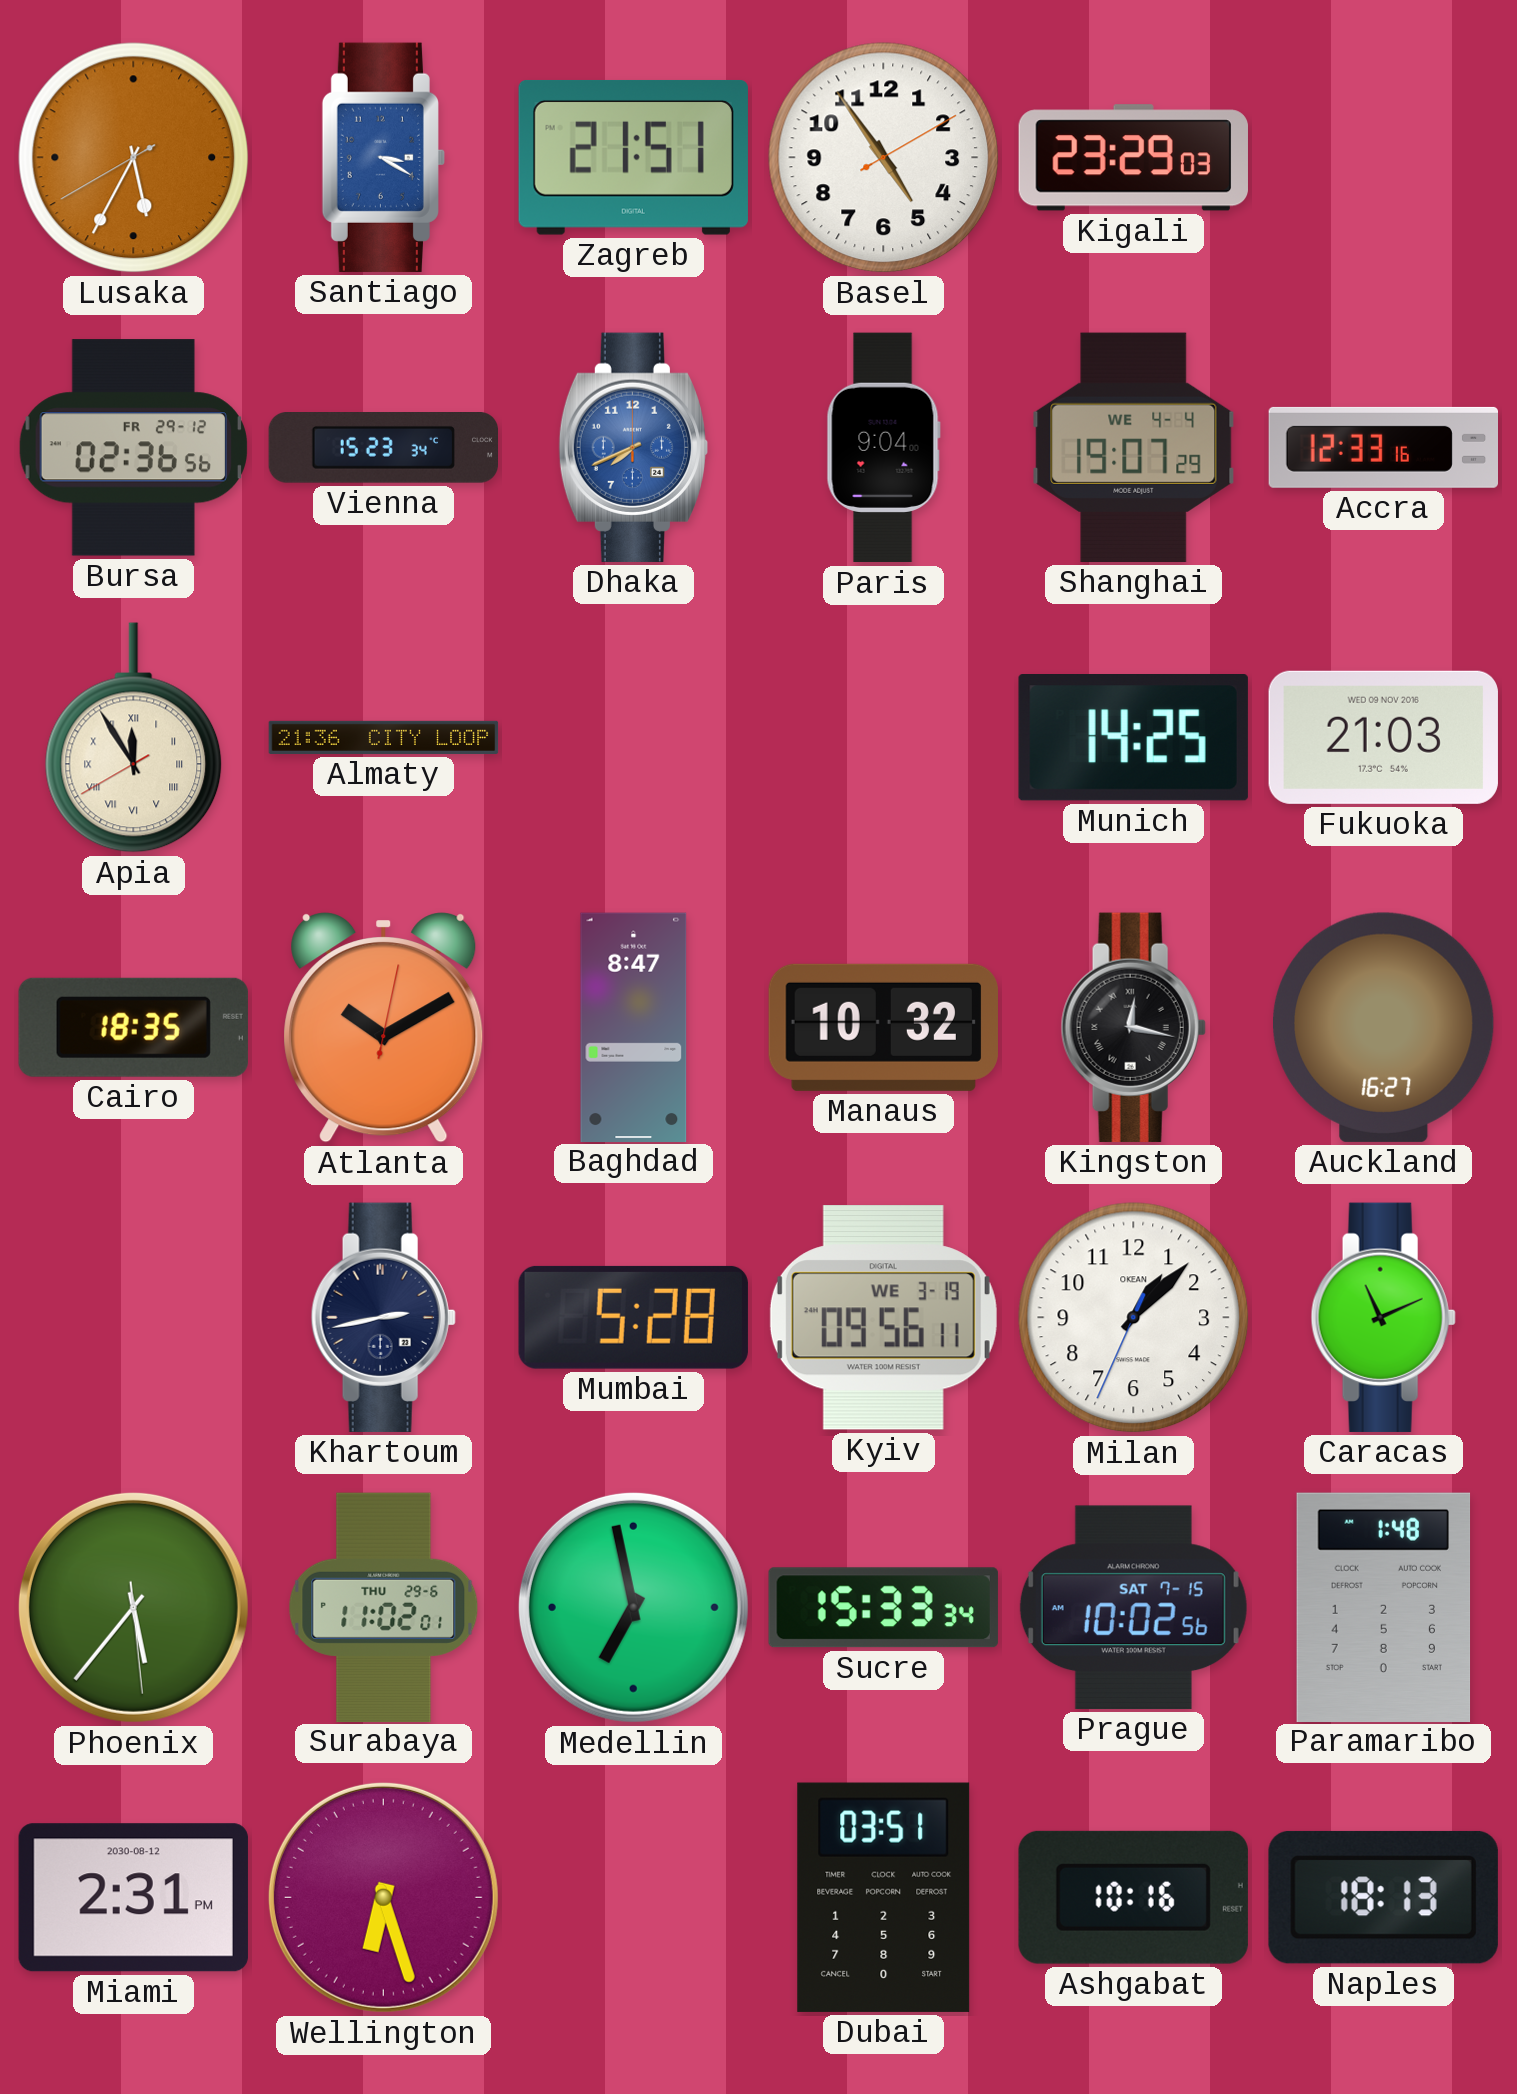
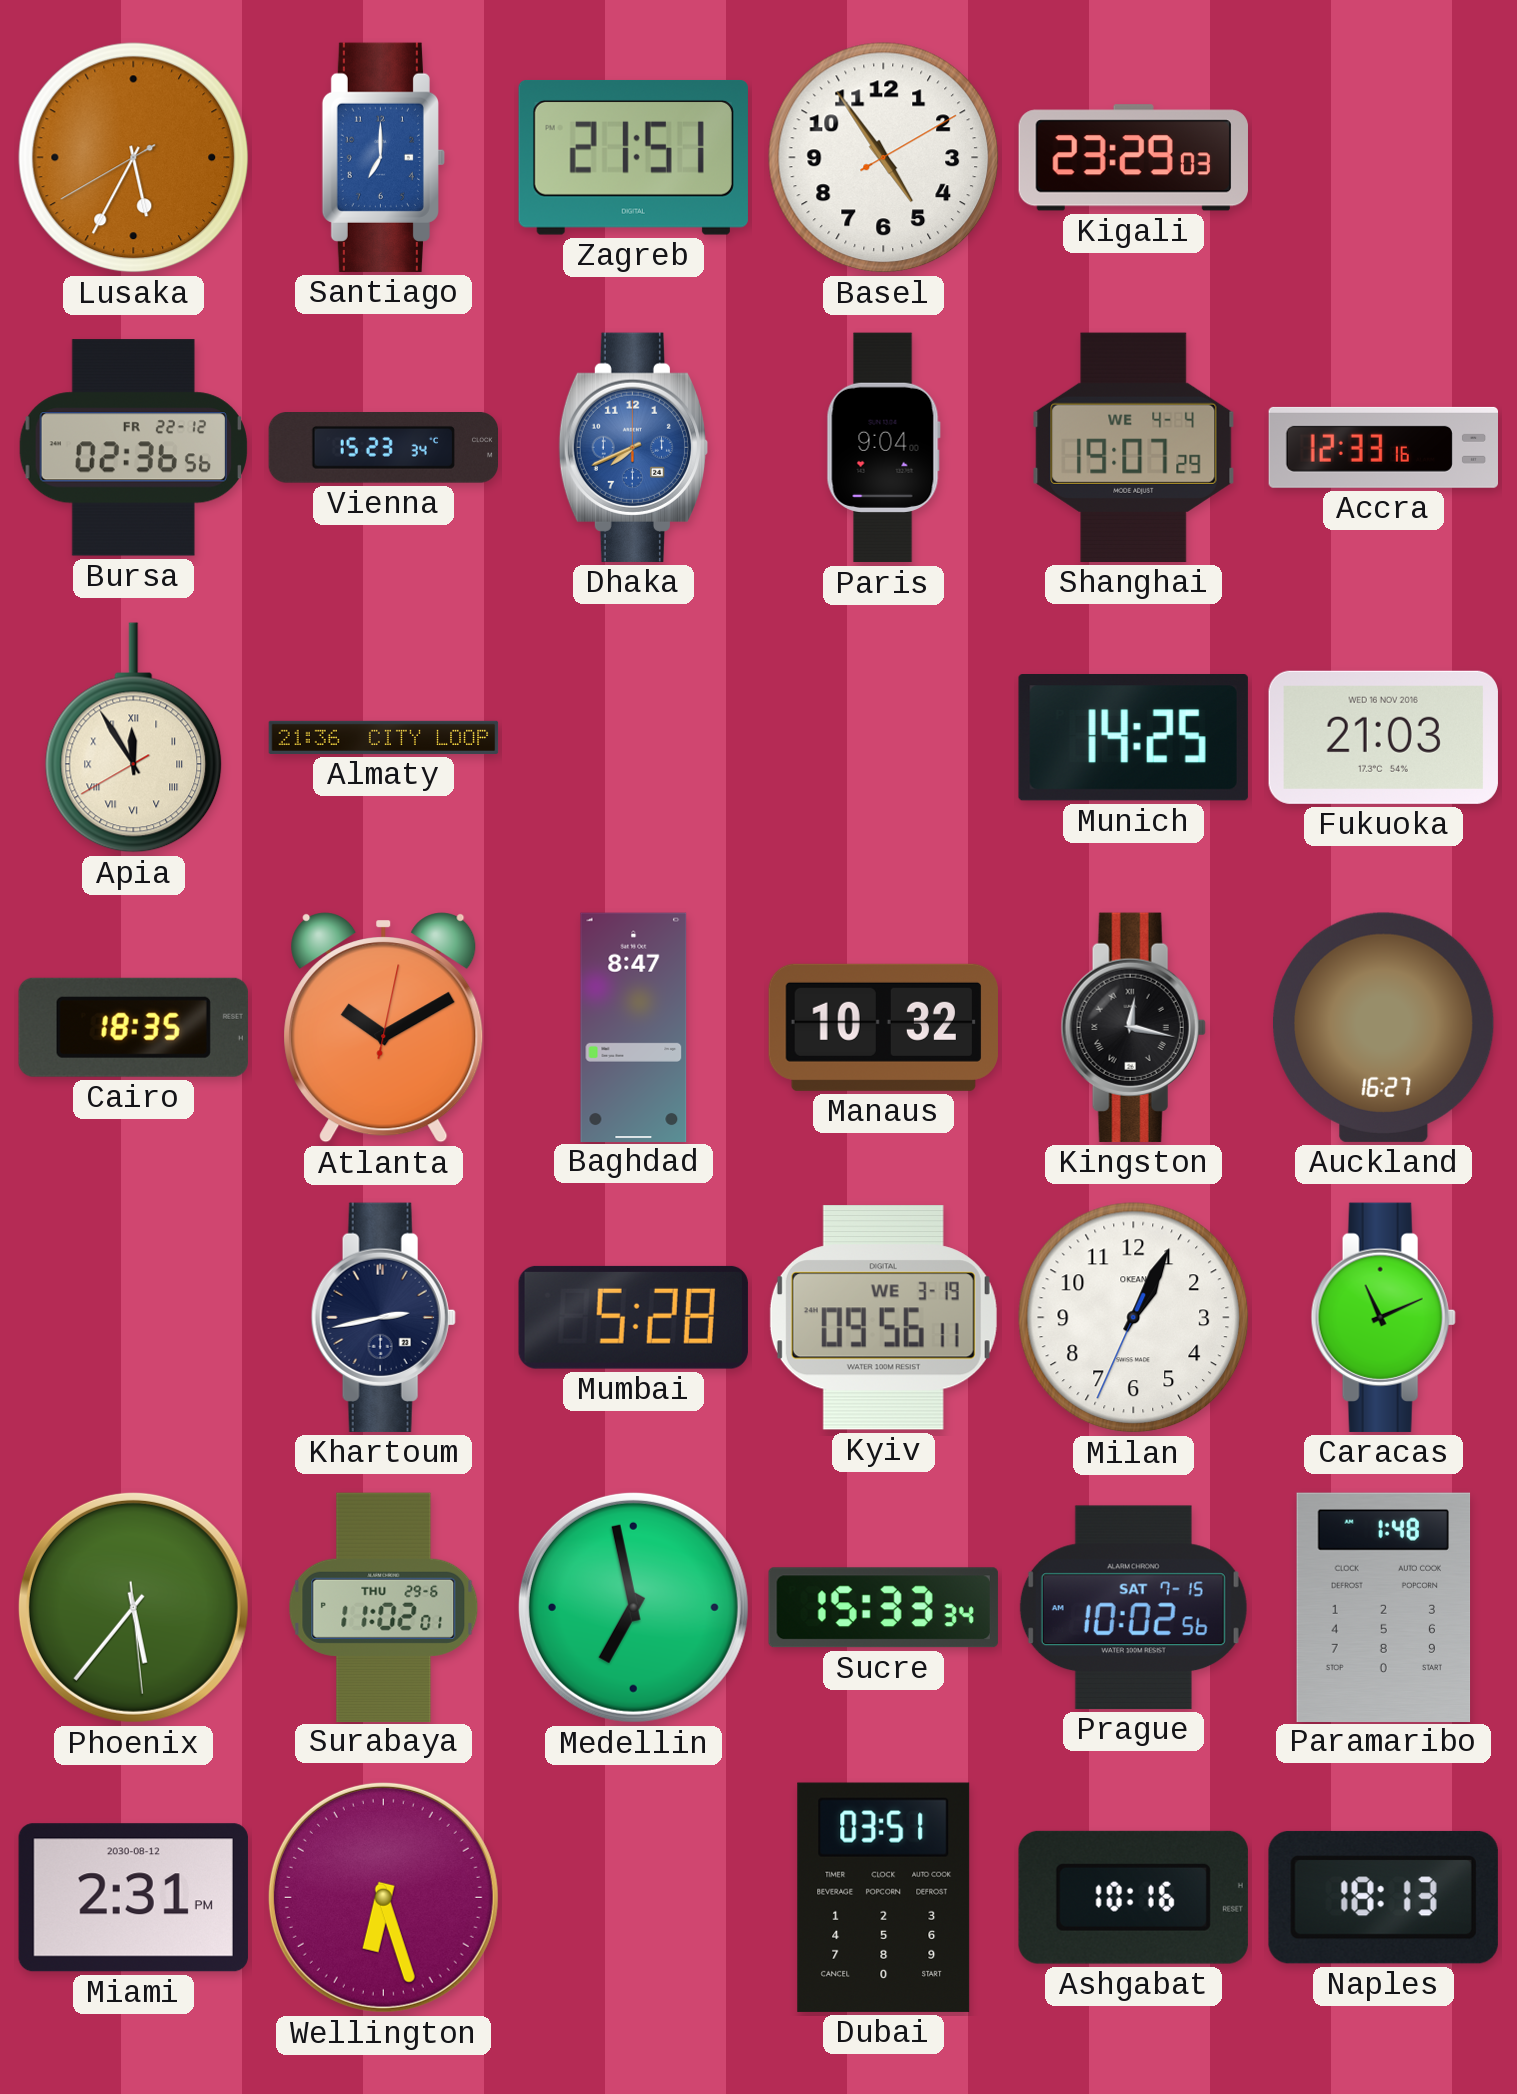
Santiago: 3:20 -> 7:00
Bursa date: FR 29-12 -> FR 22-12
Fukuoka date: WED 09 NOV 2016 -> WED 16 NOV 2016
Milan: 1:07 -> 1:04
